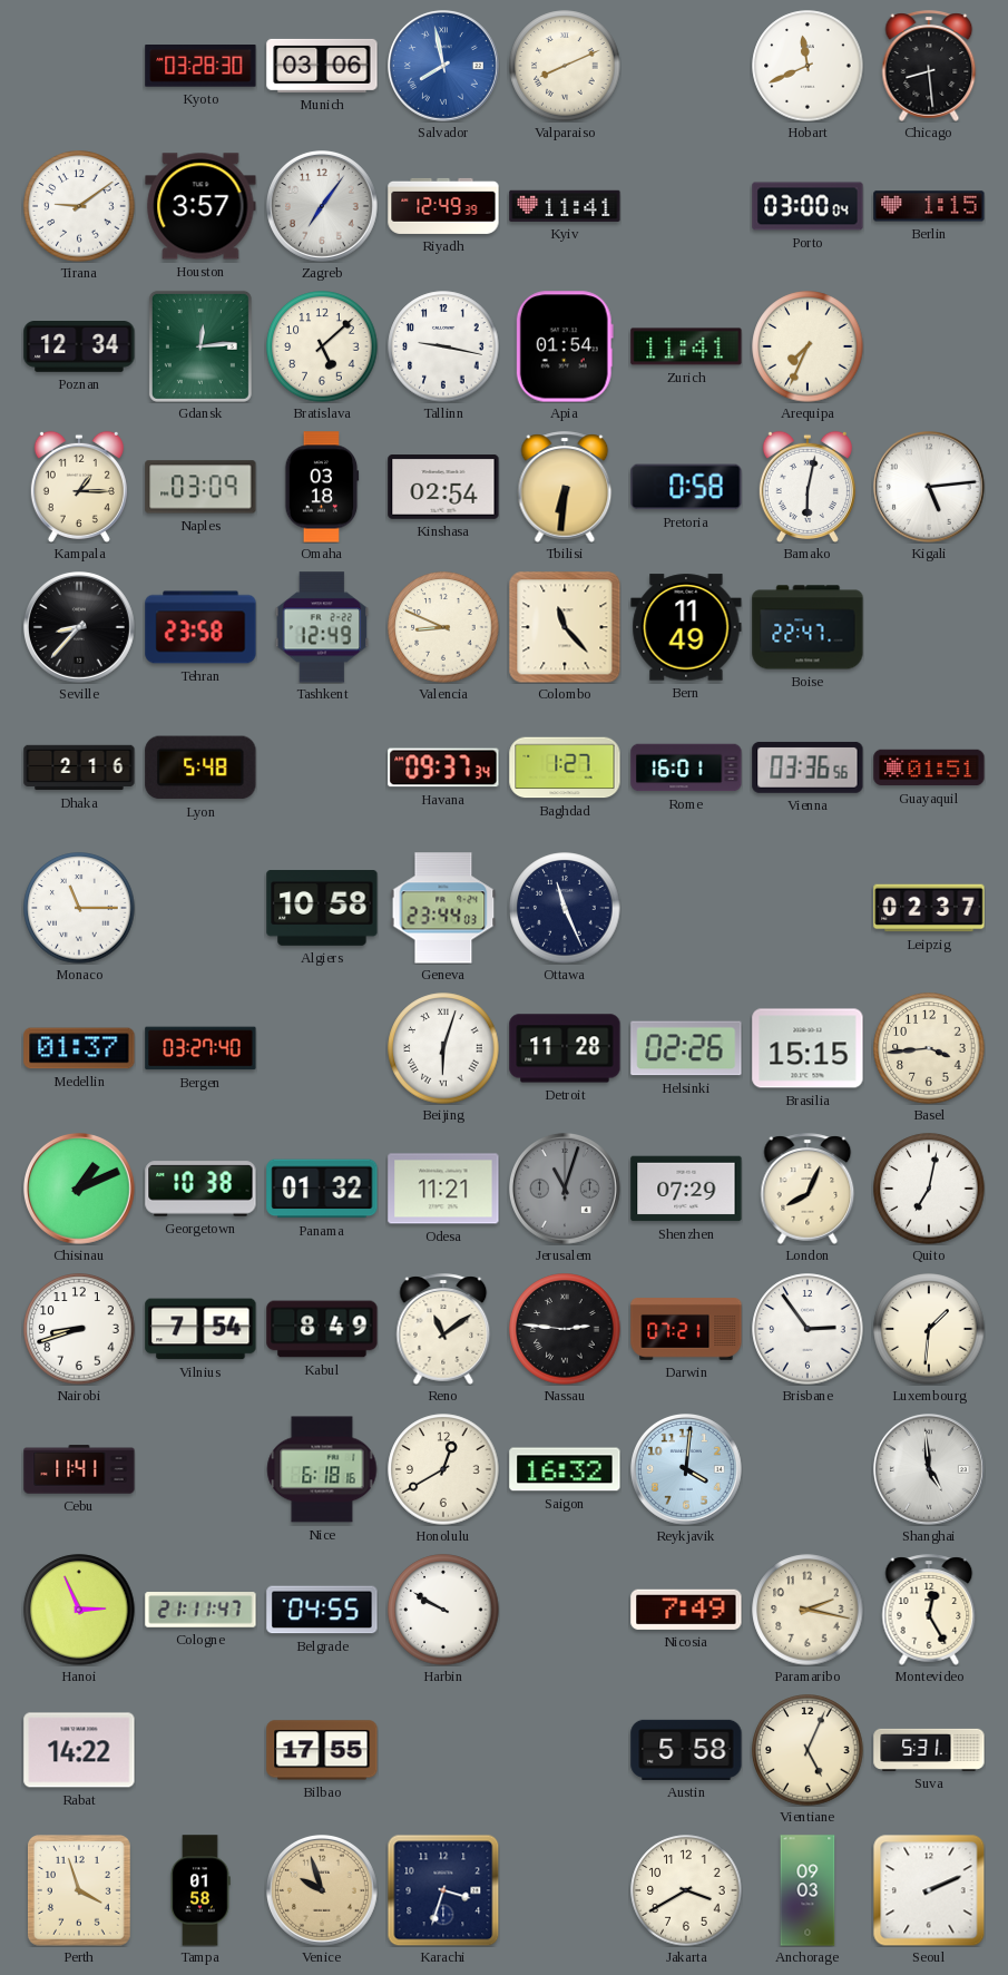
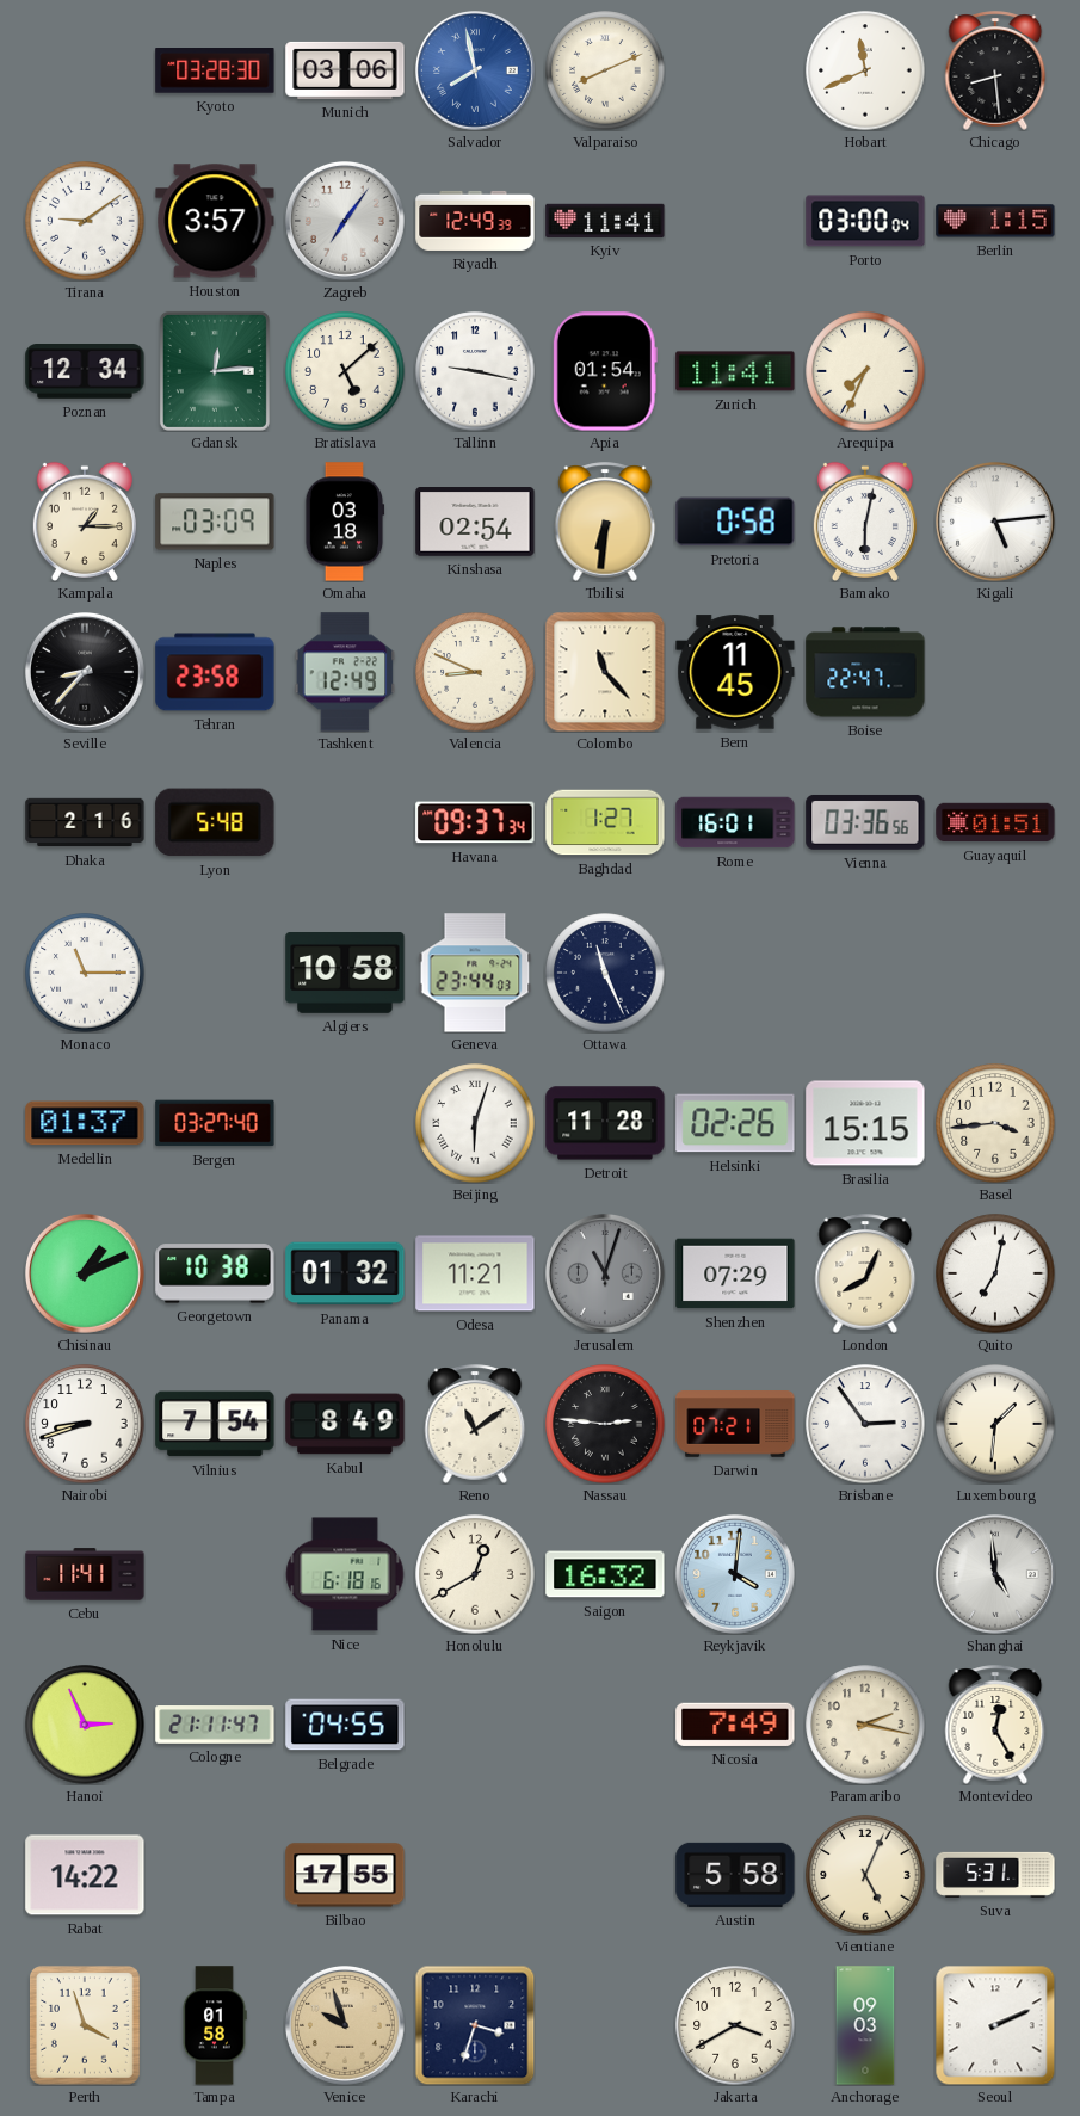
Bern: 11:49 -> 11:45
Leipzig: 02:37 -> none
Harbin: 9:50 -> none
